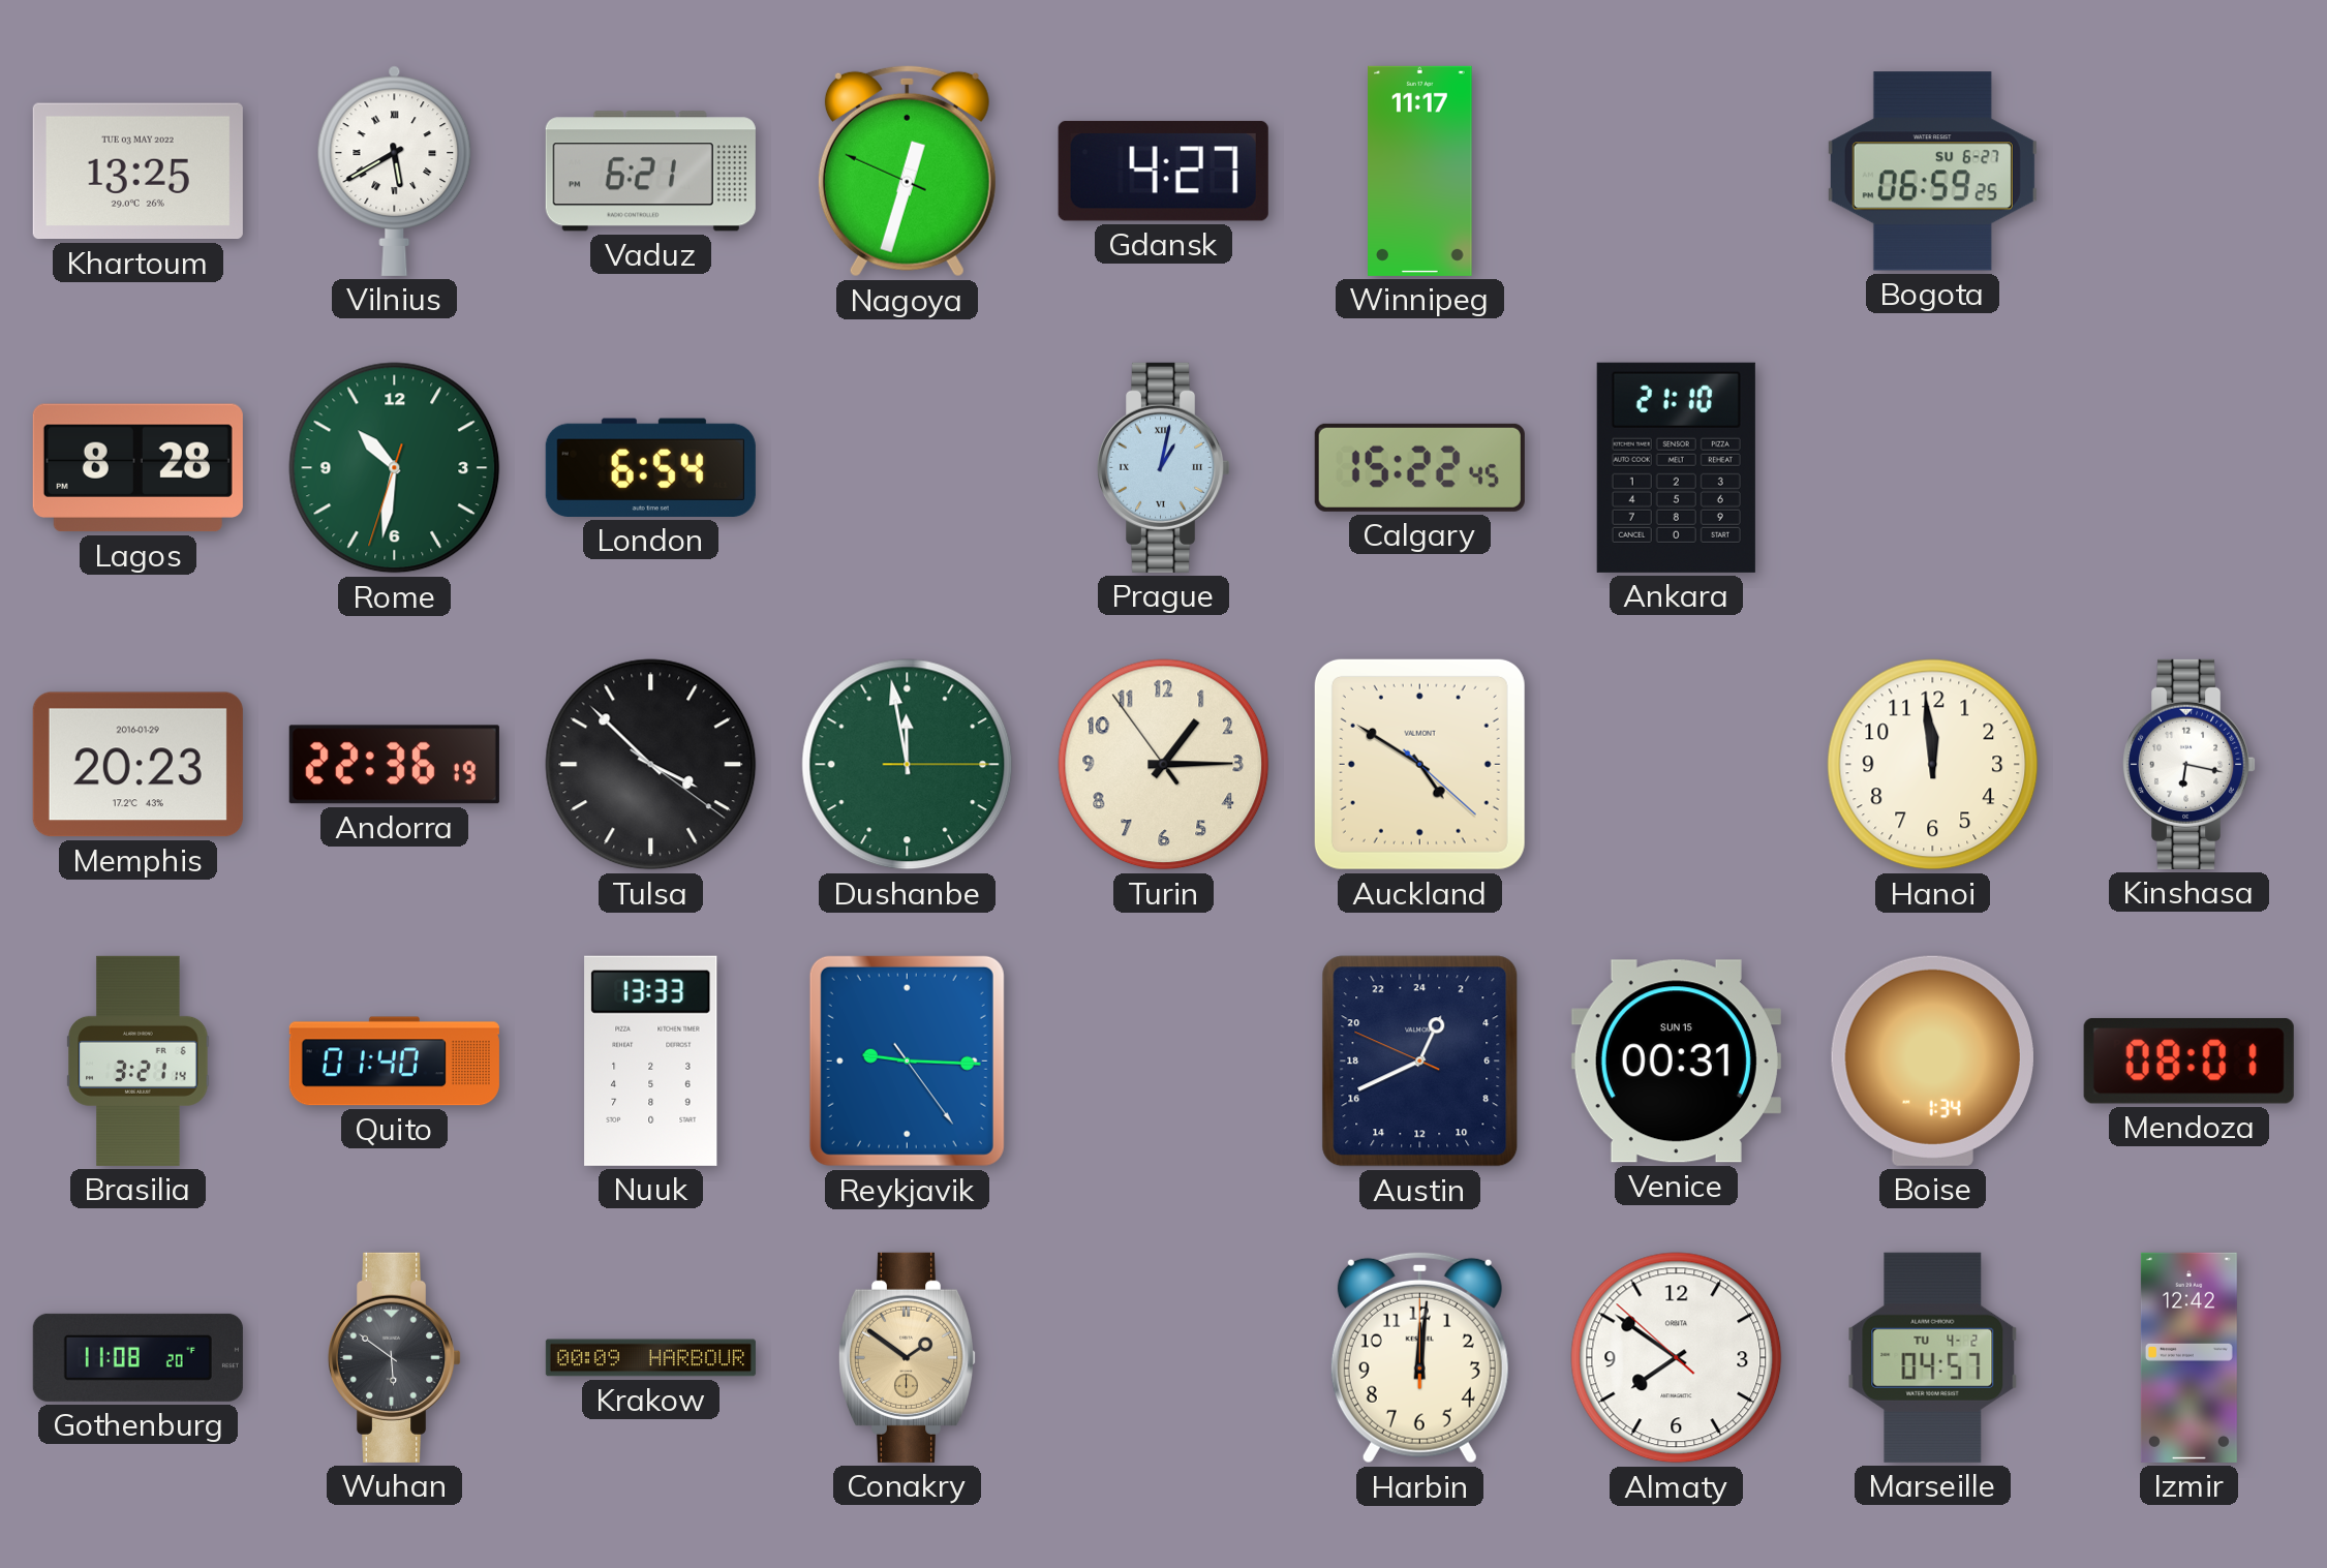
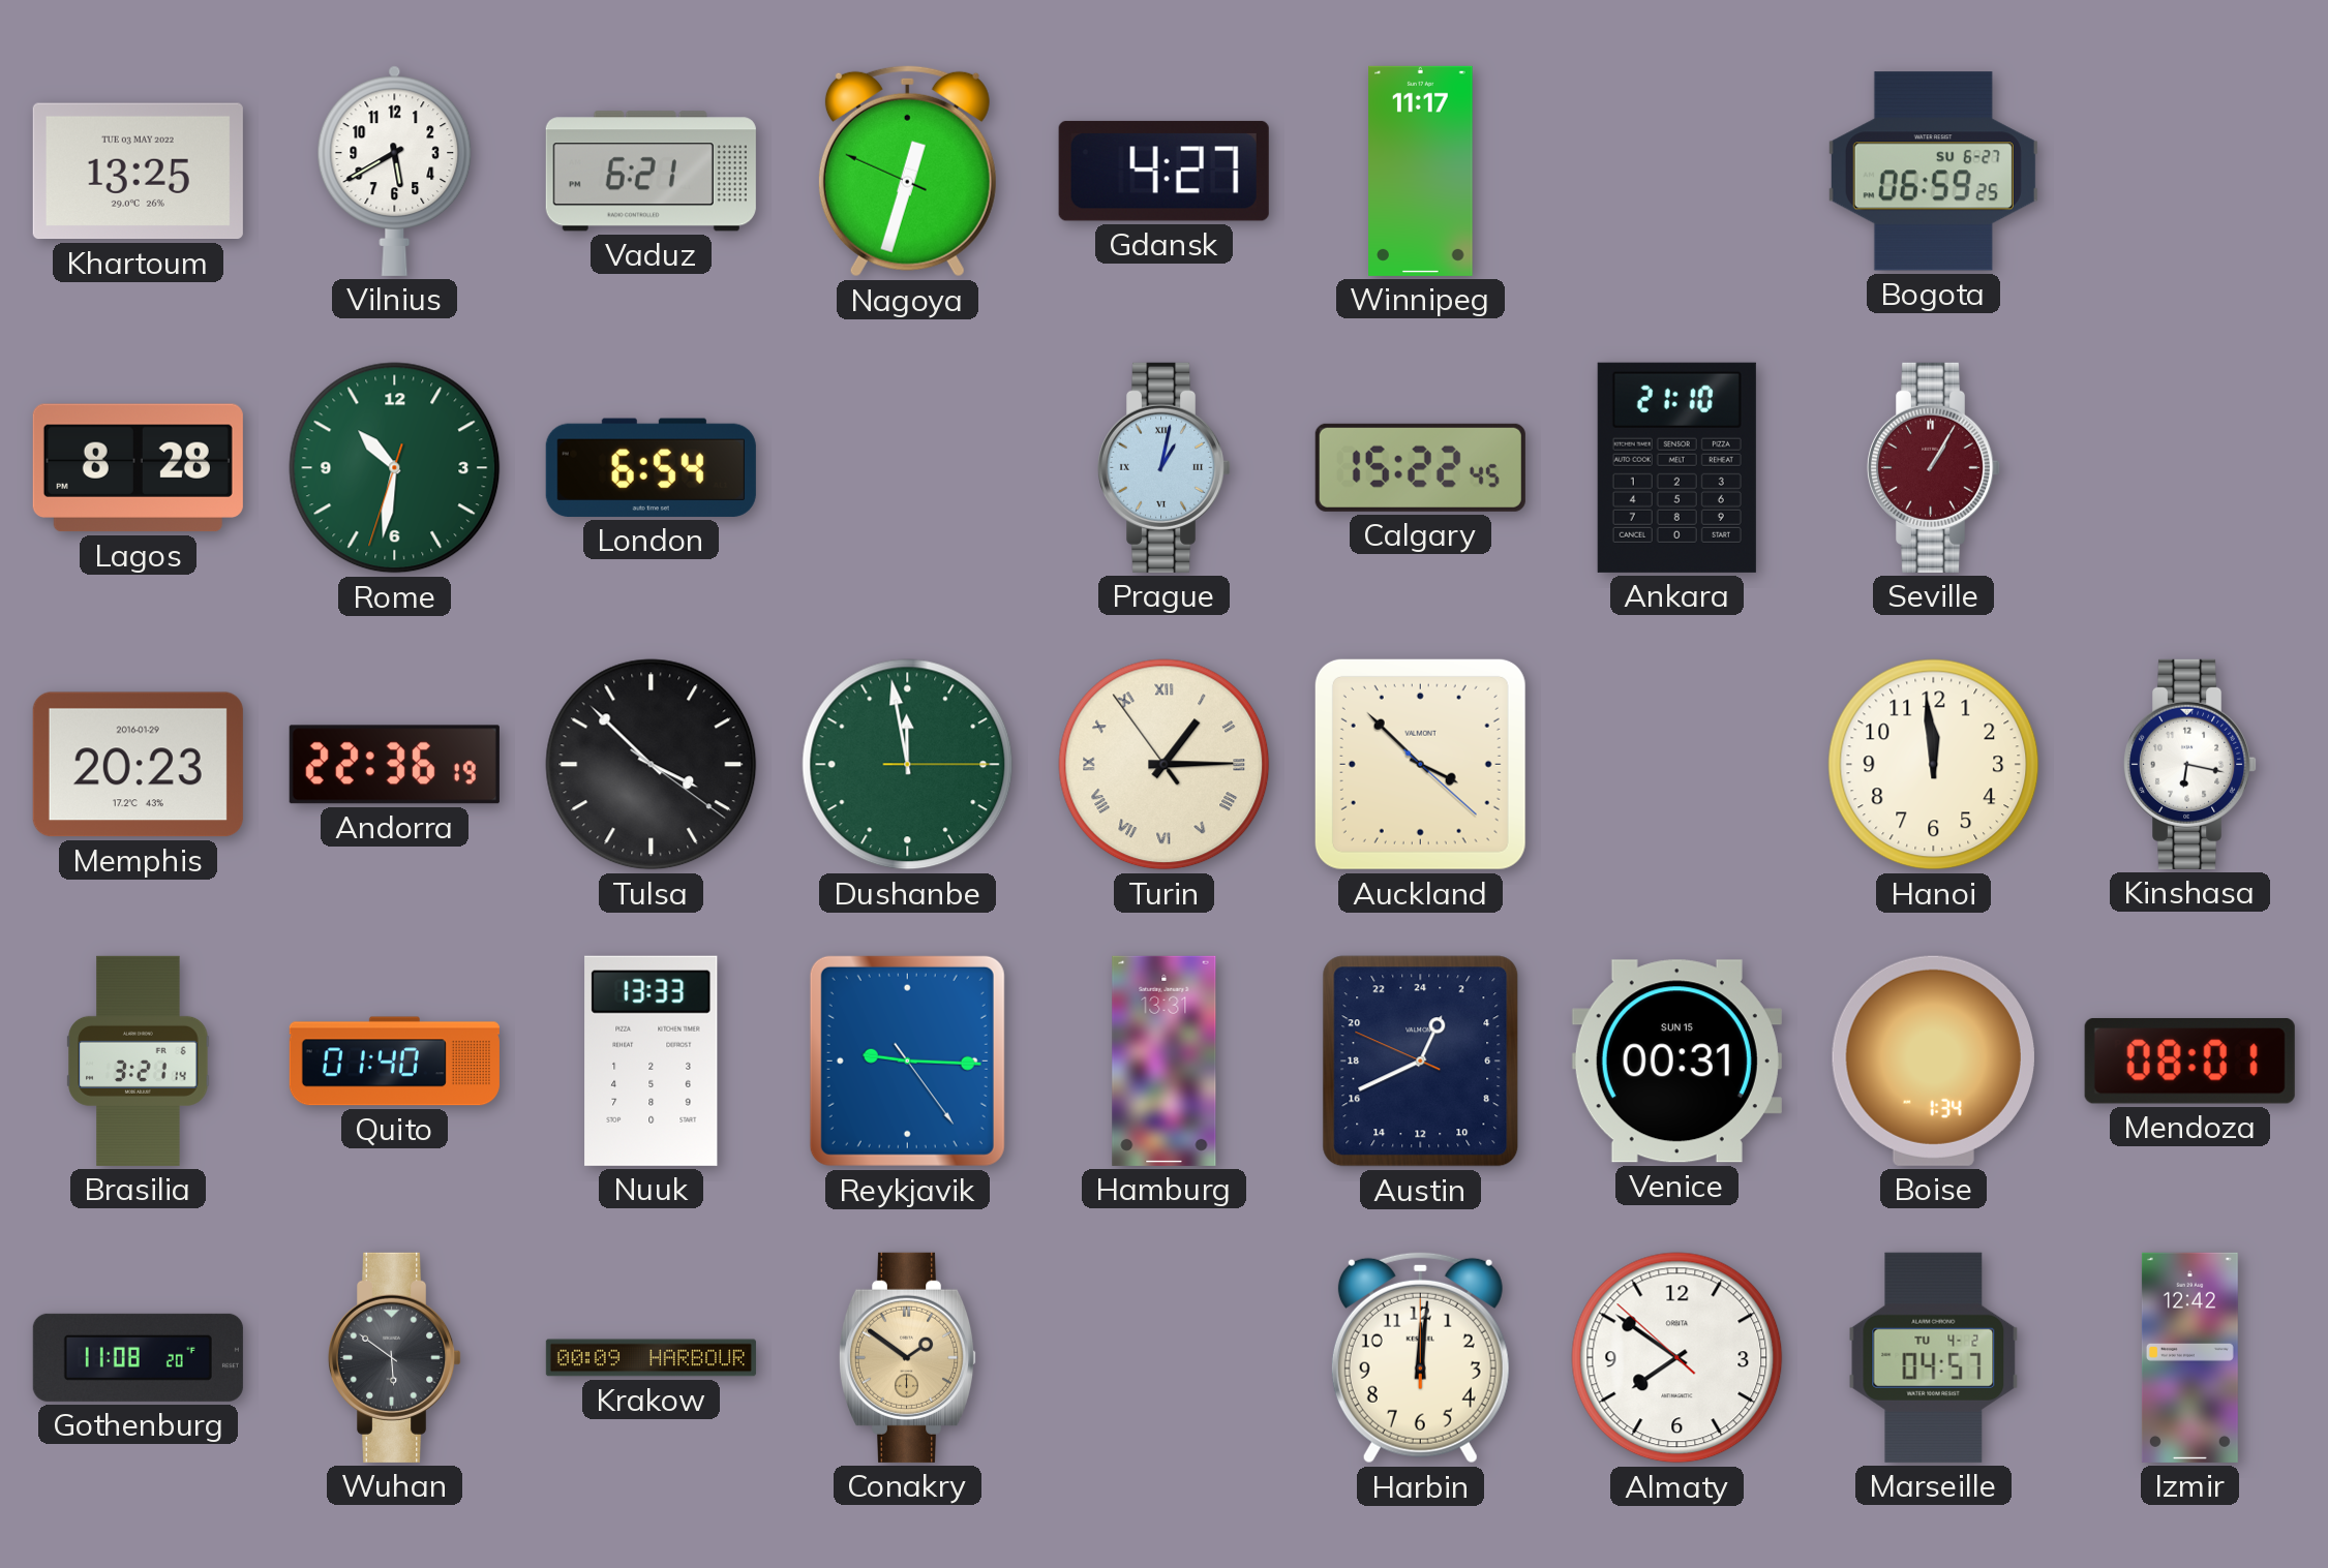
Vilnius numerals: Roman -> Arabic
Seville: none -> 1:05
Turin numerals: Arabic -> Roman
Auckland: 4:50 -> 3:52
Hamburg: none -> 13:31
